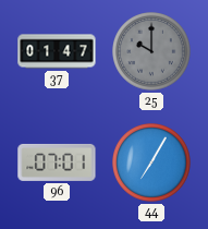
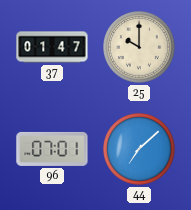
25 dial: grey -> cream
44: 7:05 -> 7:08
